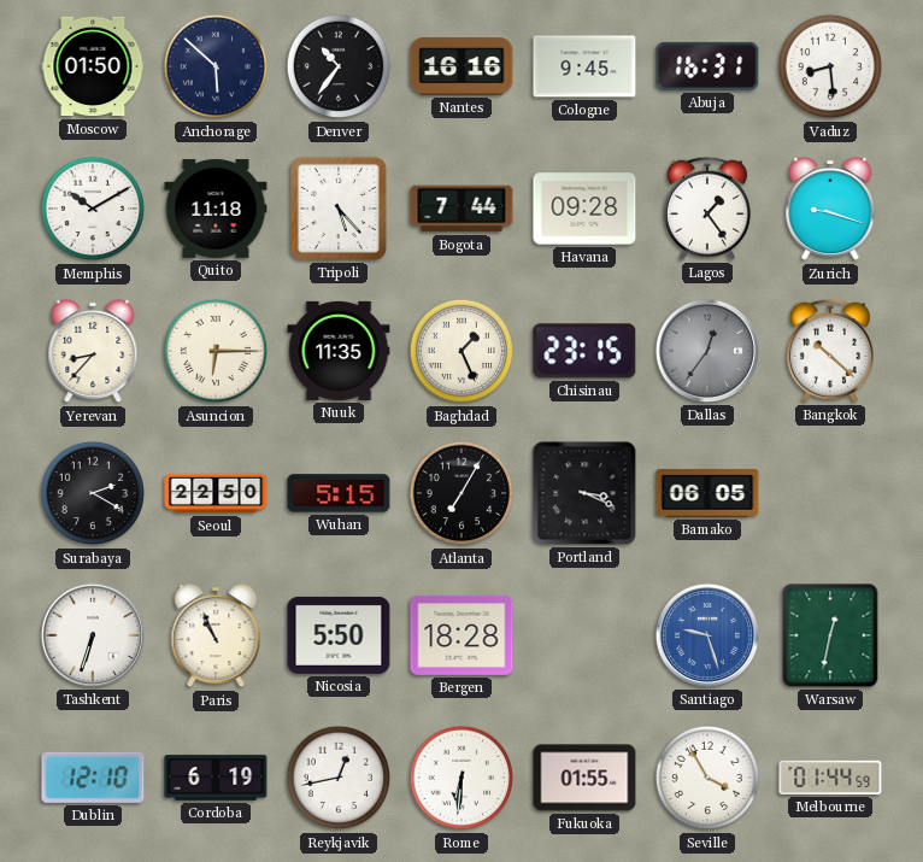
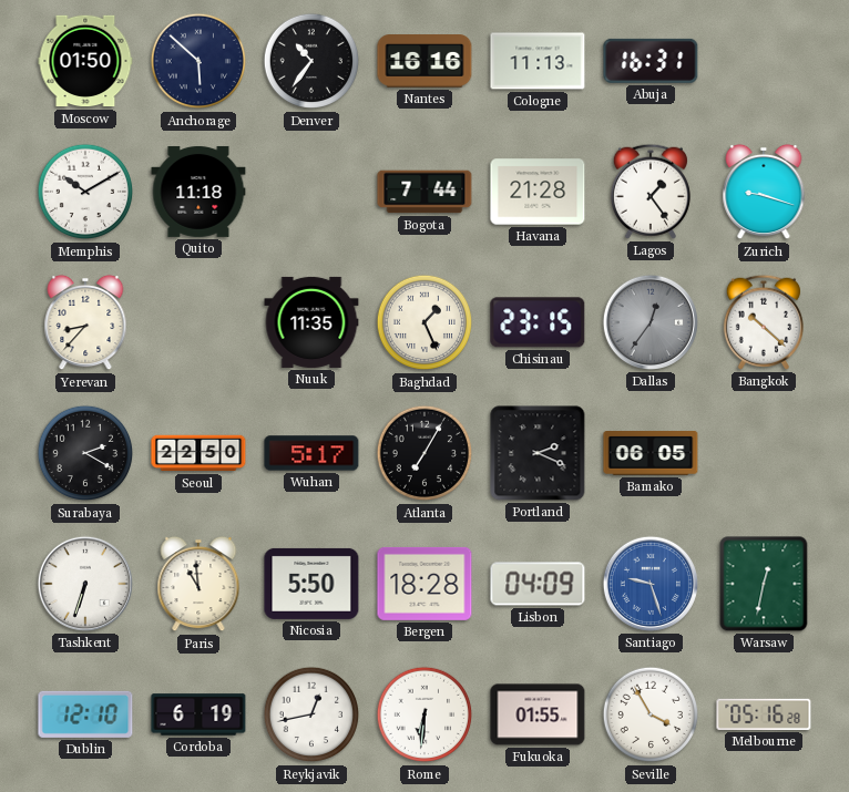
Cologne: 9:45 -> 11:13
Vaduz: 8:29 -> none
Tripoli: 5:23 -> none
Havana: 09:28 -> 21:28
Asuncion: 6:15 -> none
Wuhan: 5:15 -> 5:17
Portland: 3:19 -> 2:19
Paris: 10:56 -> 10:59
Lisbon: none -> 04:09
Melbourne: 01:44 -> 05:16
